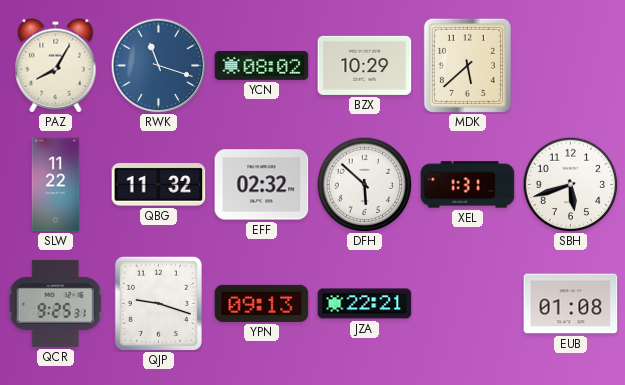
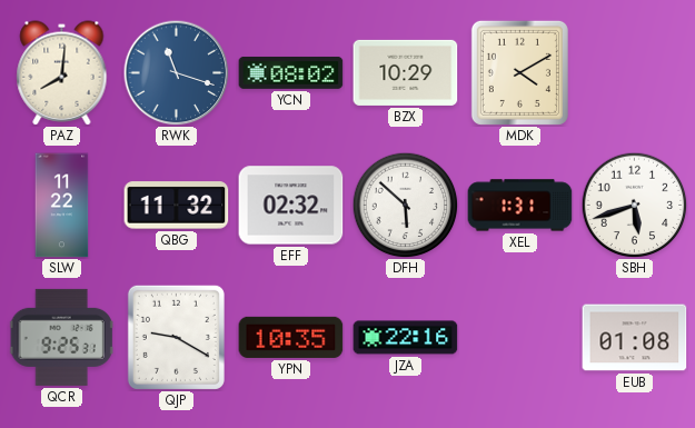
PAZ: 8:05 -> 8:01
MDK: 5:38 -> 4:10
QJP: 9:18 -> 9:20
YPN: 09:13 -> 10:35
JZA: 22:21 -> 22:16
